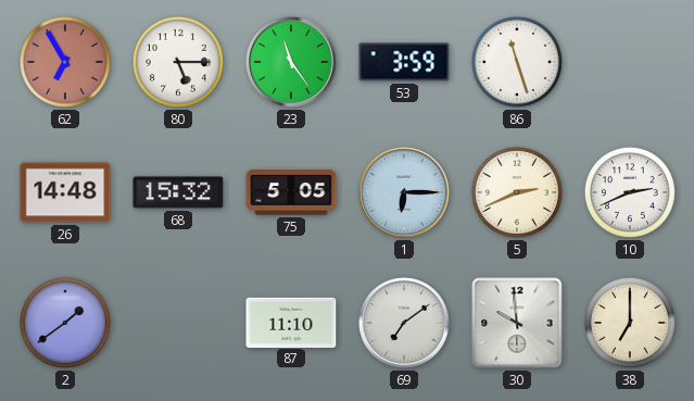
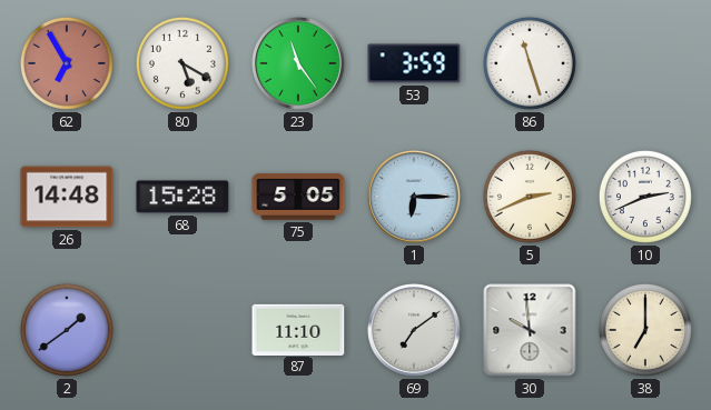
80: 5:15 -> 5:20
68: 15:32 -> 15:28
